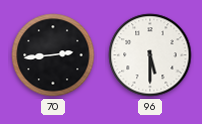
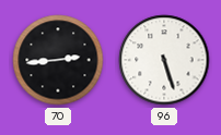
96: 5:30 -> 5:27
